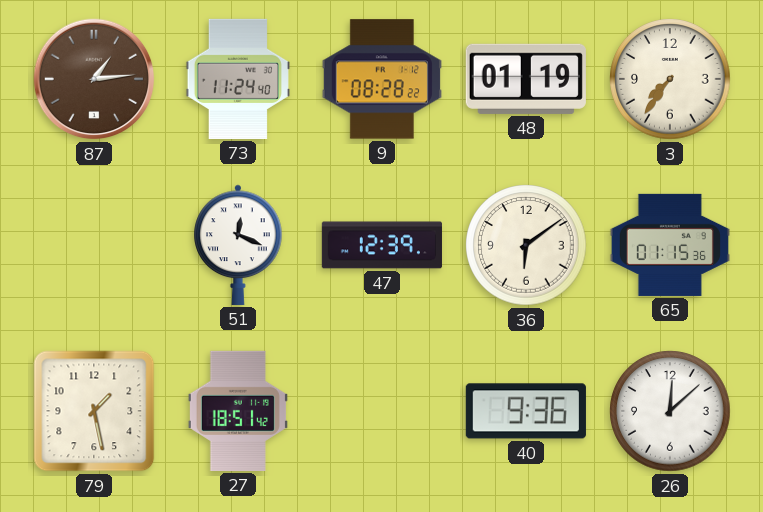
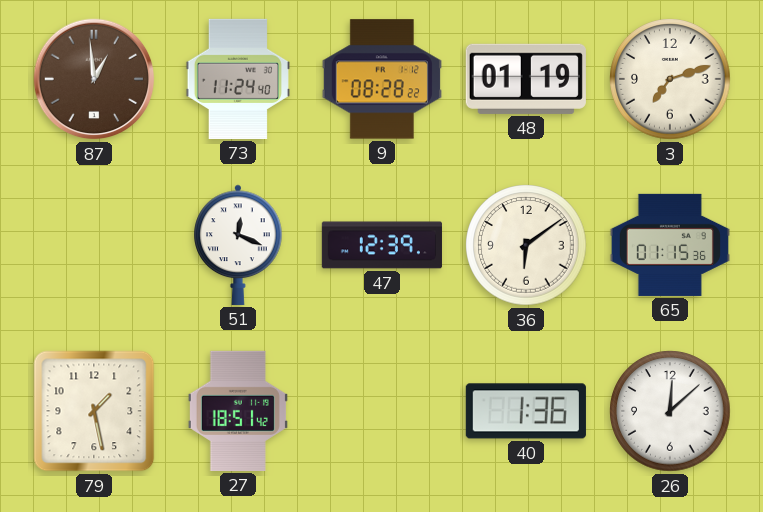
87: 1:14 -> 12:59
3: 7:36 -> 7:12
40: 9:36 -> 1:36
